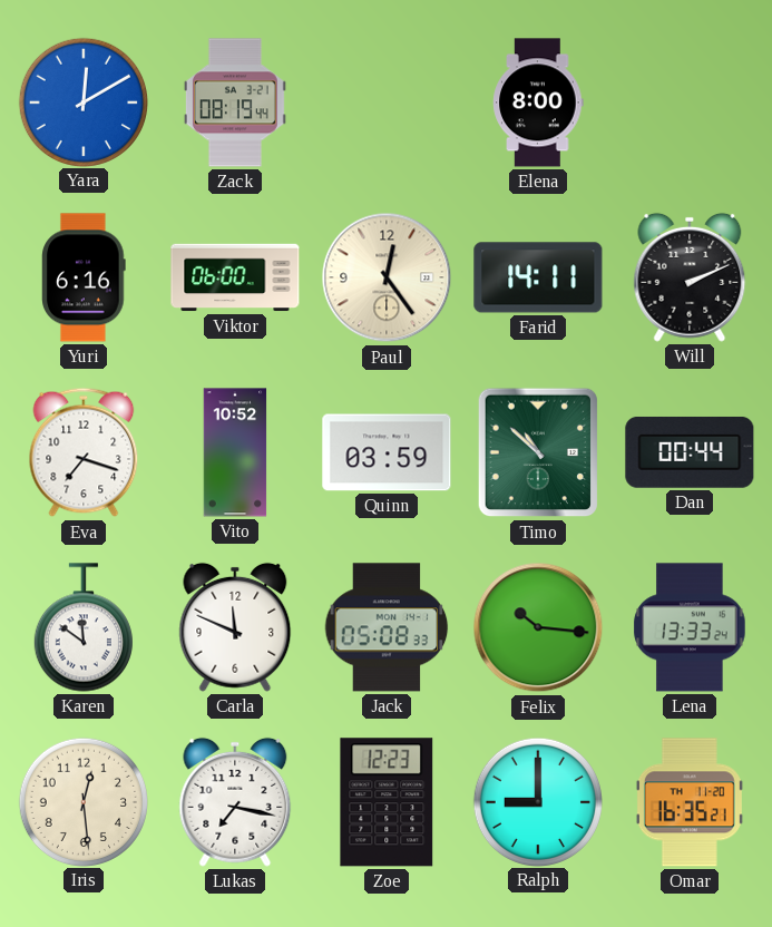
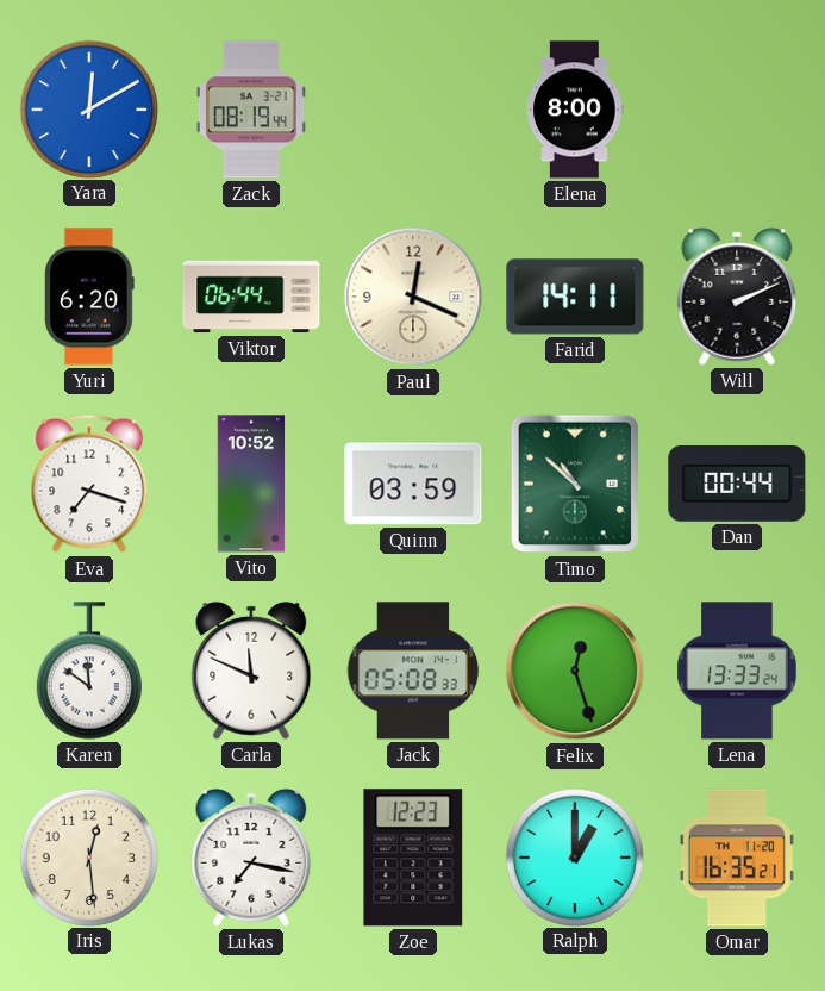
Yuri: 6:16 -> 6:20
Viktor: 06:00 -> 06:44
Paul: 12:24 -> 12:19
Felix: 10:16 -> 12:27
Ralph: 9:00 -> 1:00
